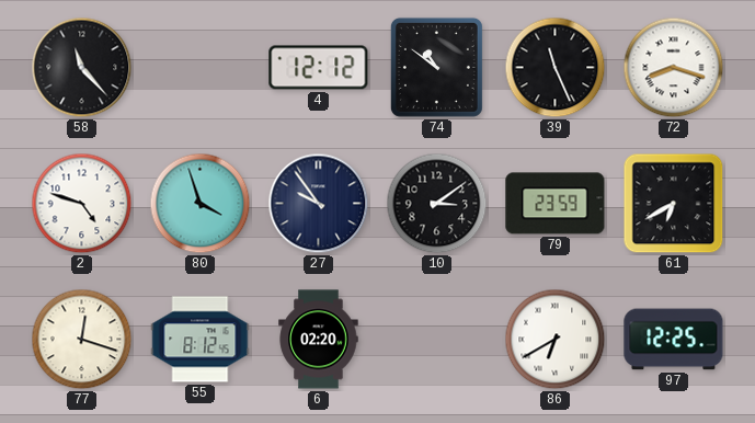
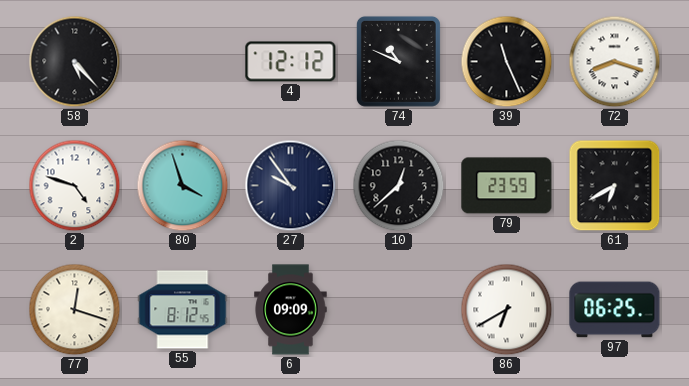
58: 11:23 -> 5:23
74: 10:51 -> 10:49
10: 3:09 -> 12:38
6: 02:20 -> 09:09
97: 12:25 -> 06:25
